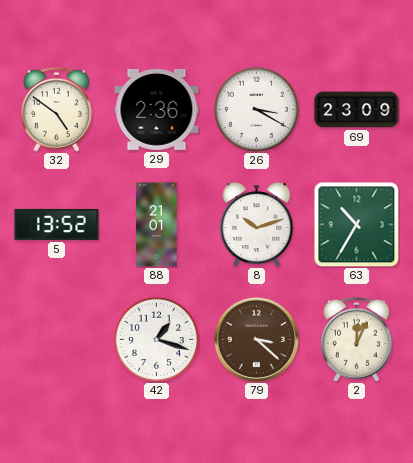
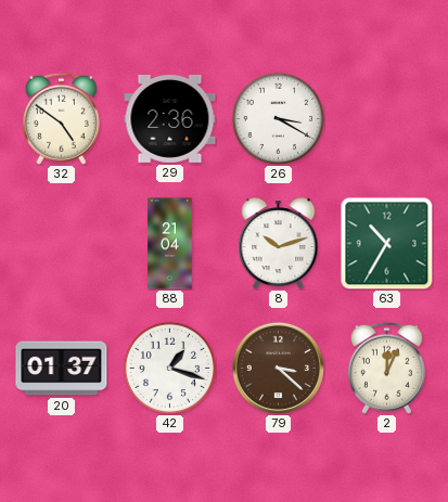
69: 23:09 -> none
5: 13:52 -> none
88: 21:01 -> 21:04
20: none -> 01:37
